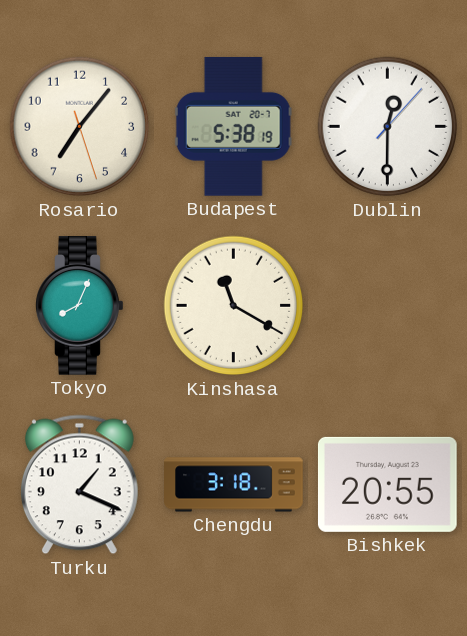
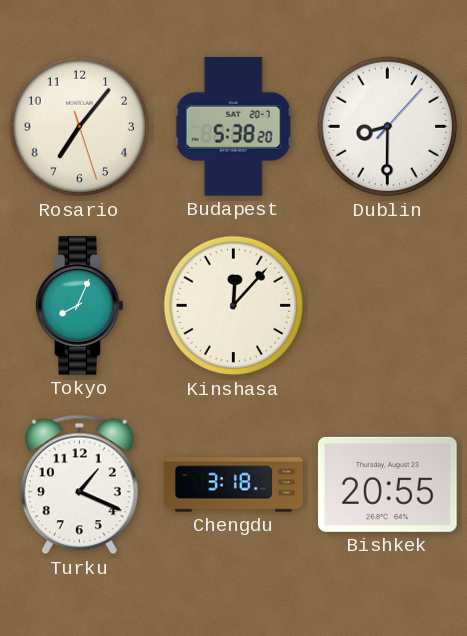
Budapest: 5:38:19 -> 5:38:20
Dublin: 12:30 -> 8:30
Kinshasa: 11:20 -> 12:07
